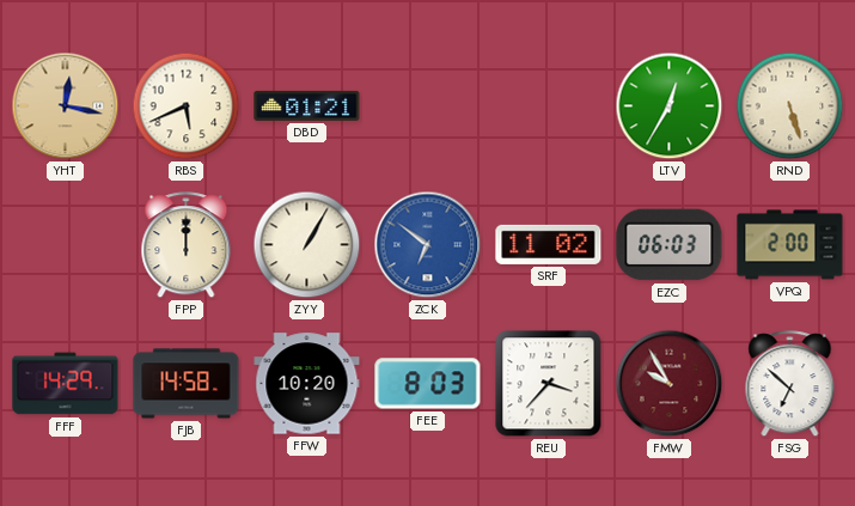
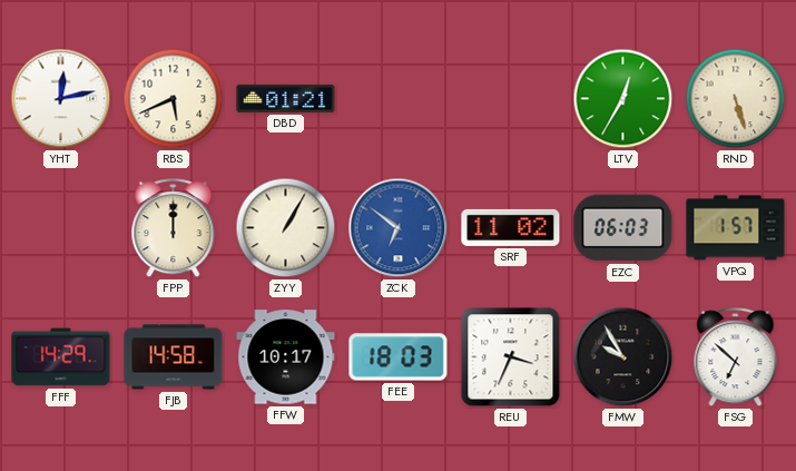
YHT: 12:17 -> 12:13
YHT dial: champagne -> white
VPQ: 2:00 -> 1:57
FFW: 10:20 -> 10:17
FEE: 8:03 -> 18:03
REU: 3:37 -> 3:34
FMW dial: burgundy -> black
